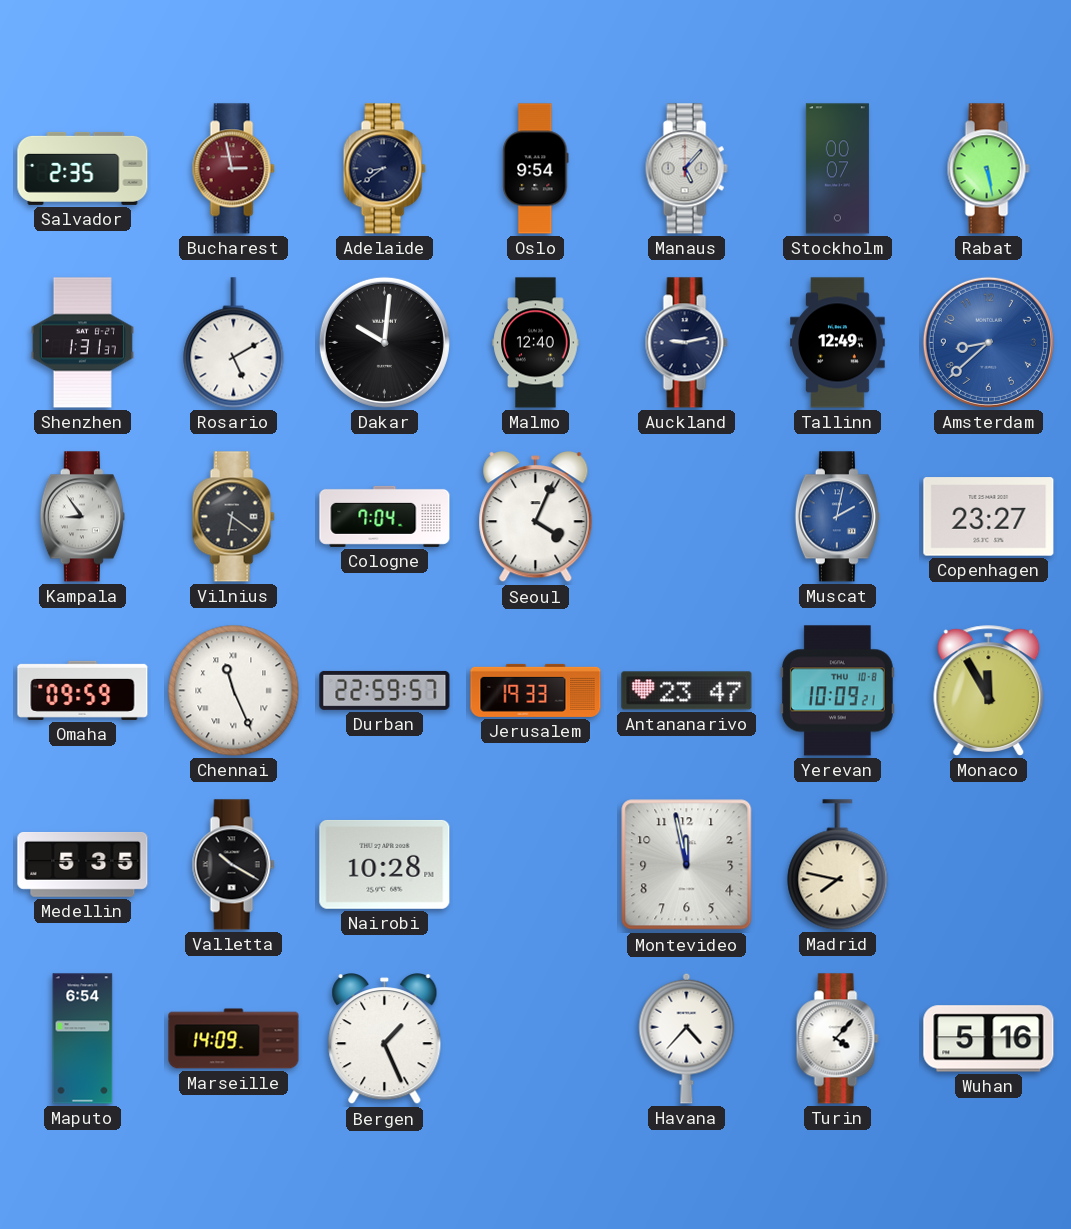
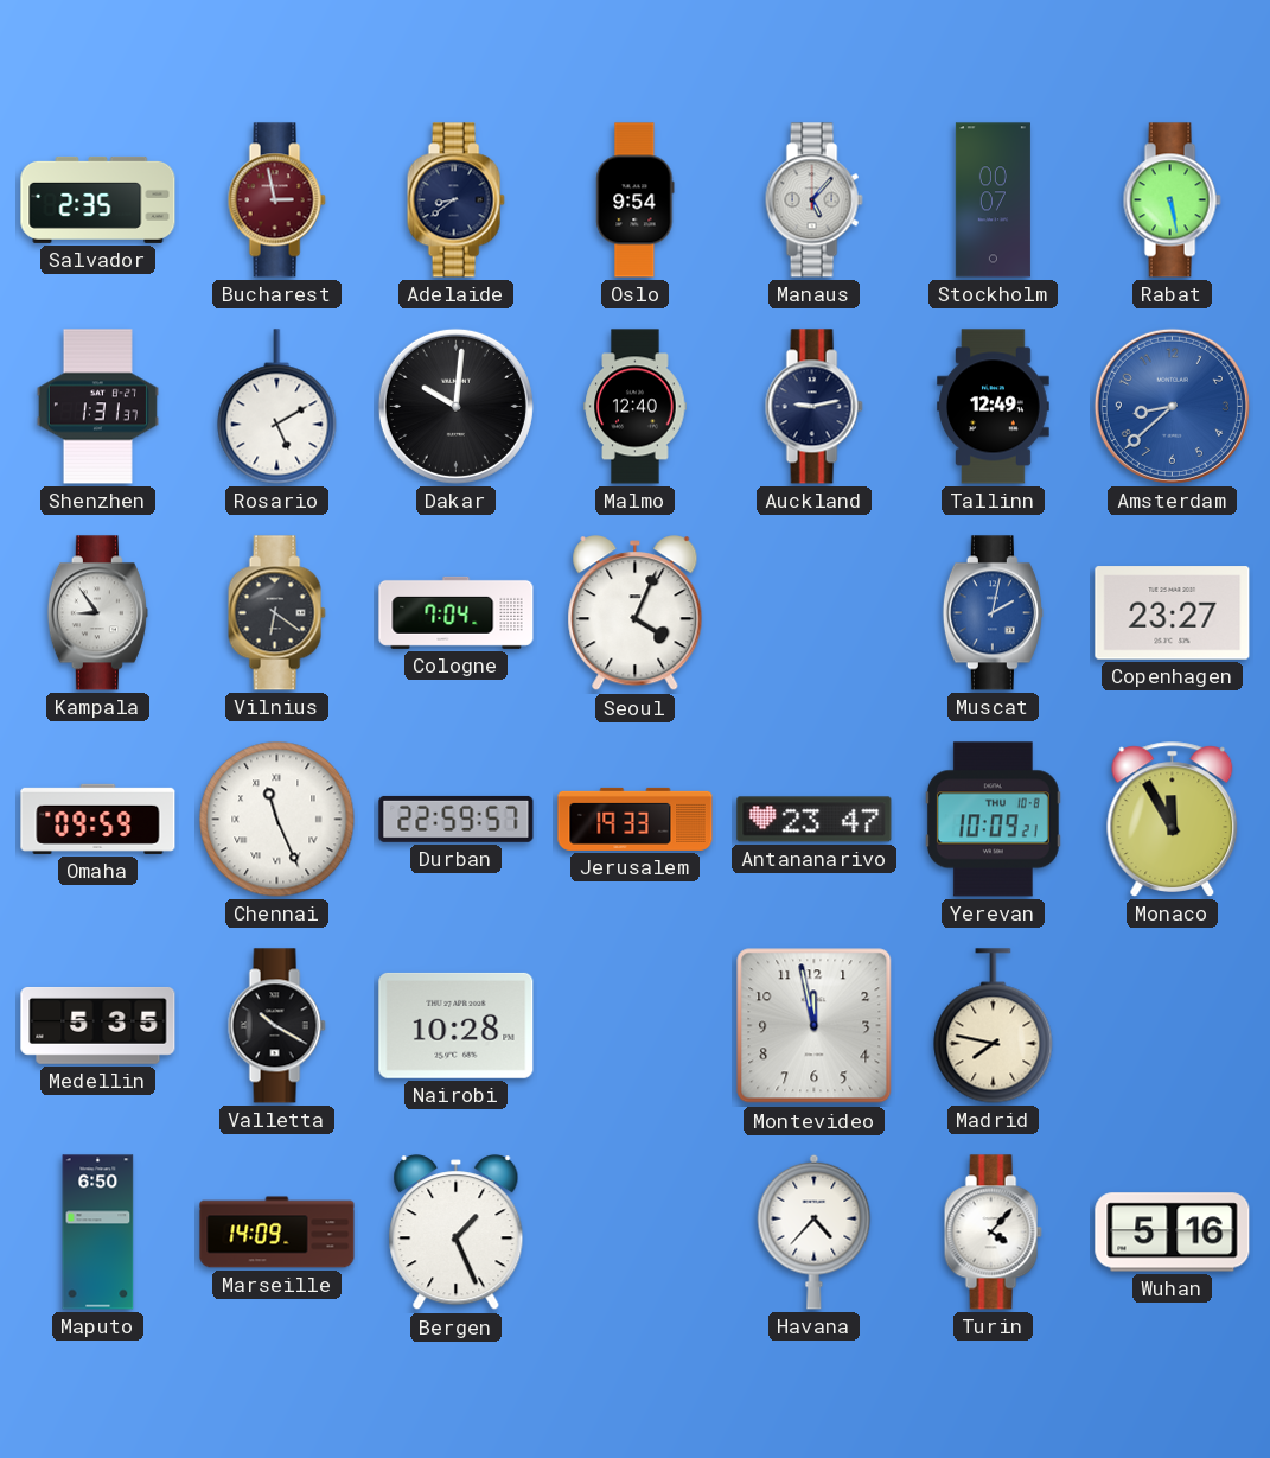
Maputo: 6:54 -> 6:50
